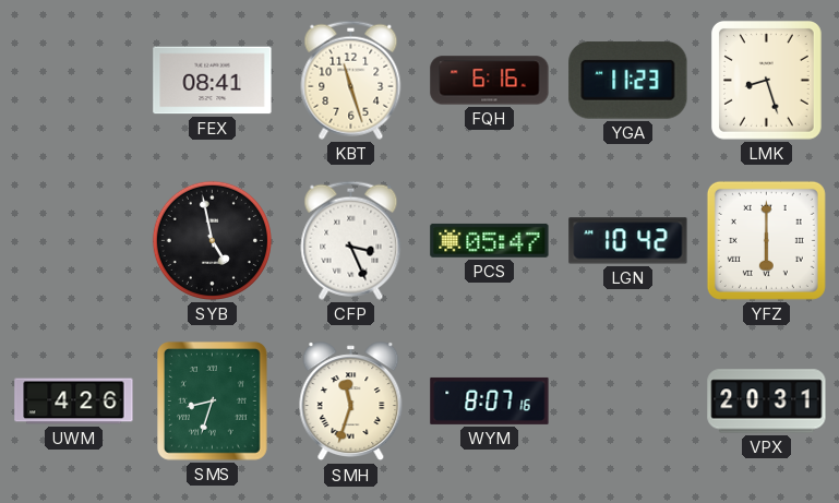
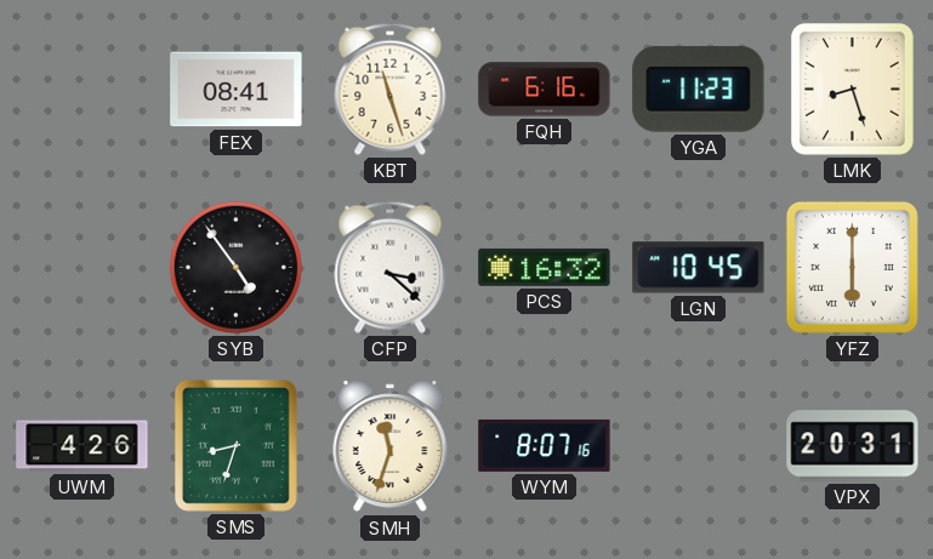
SYB: 4:58 -> 4:54
CFP: 3:26 -> 3:22
PCS: 05:47 -> 16:32
LGN: 10:42 -> 10:45
